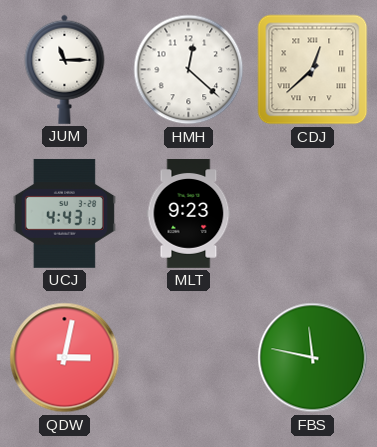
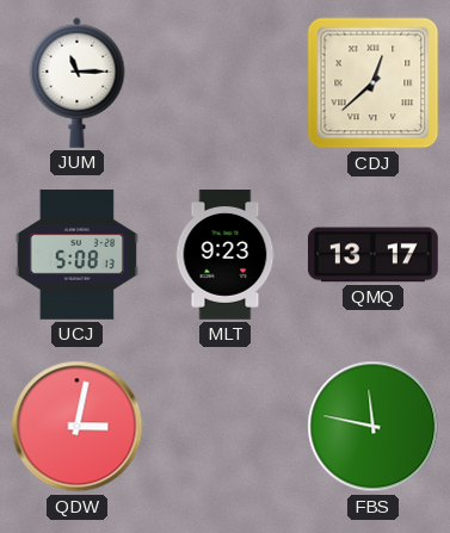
HMH: 12:22 -> none
UCJ: 4:43 -> 5:08
QMQ: none -> 13:17
